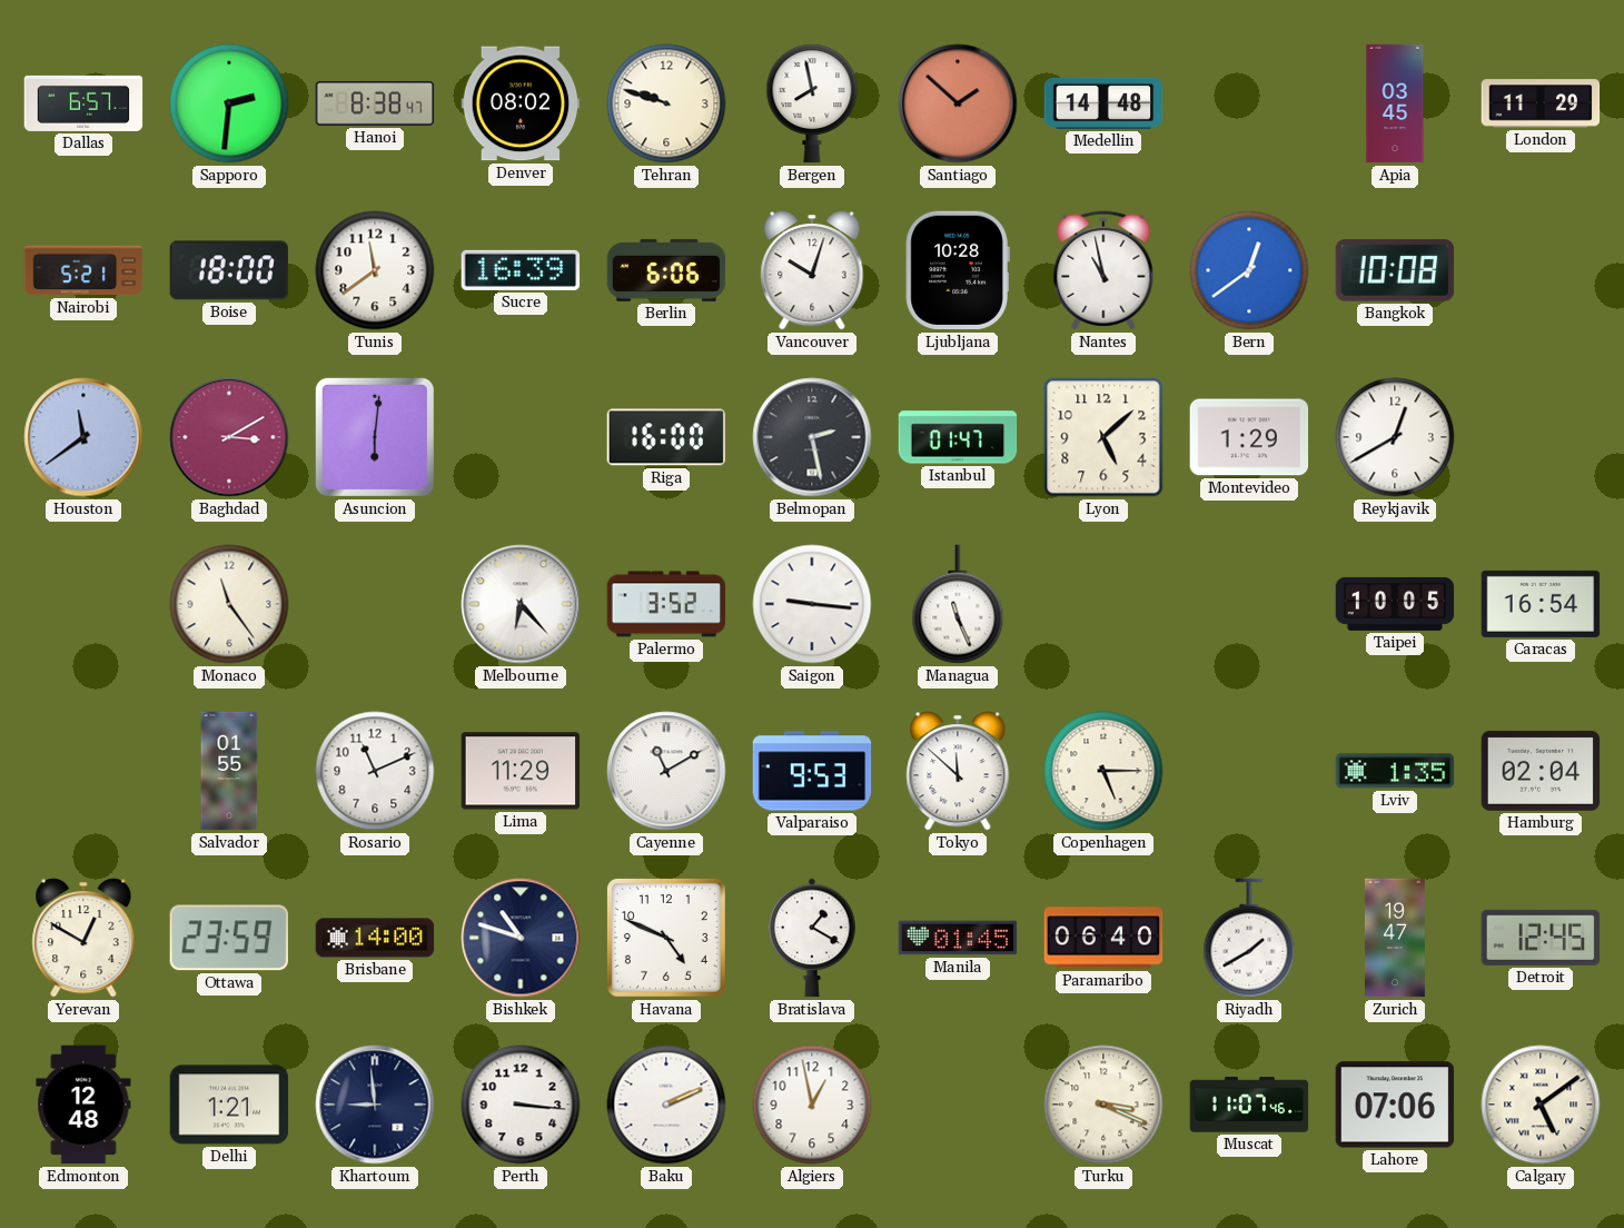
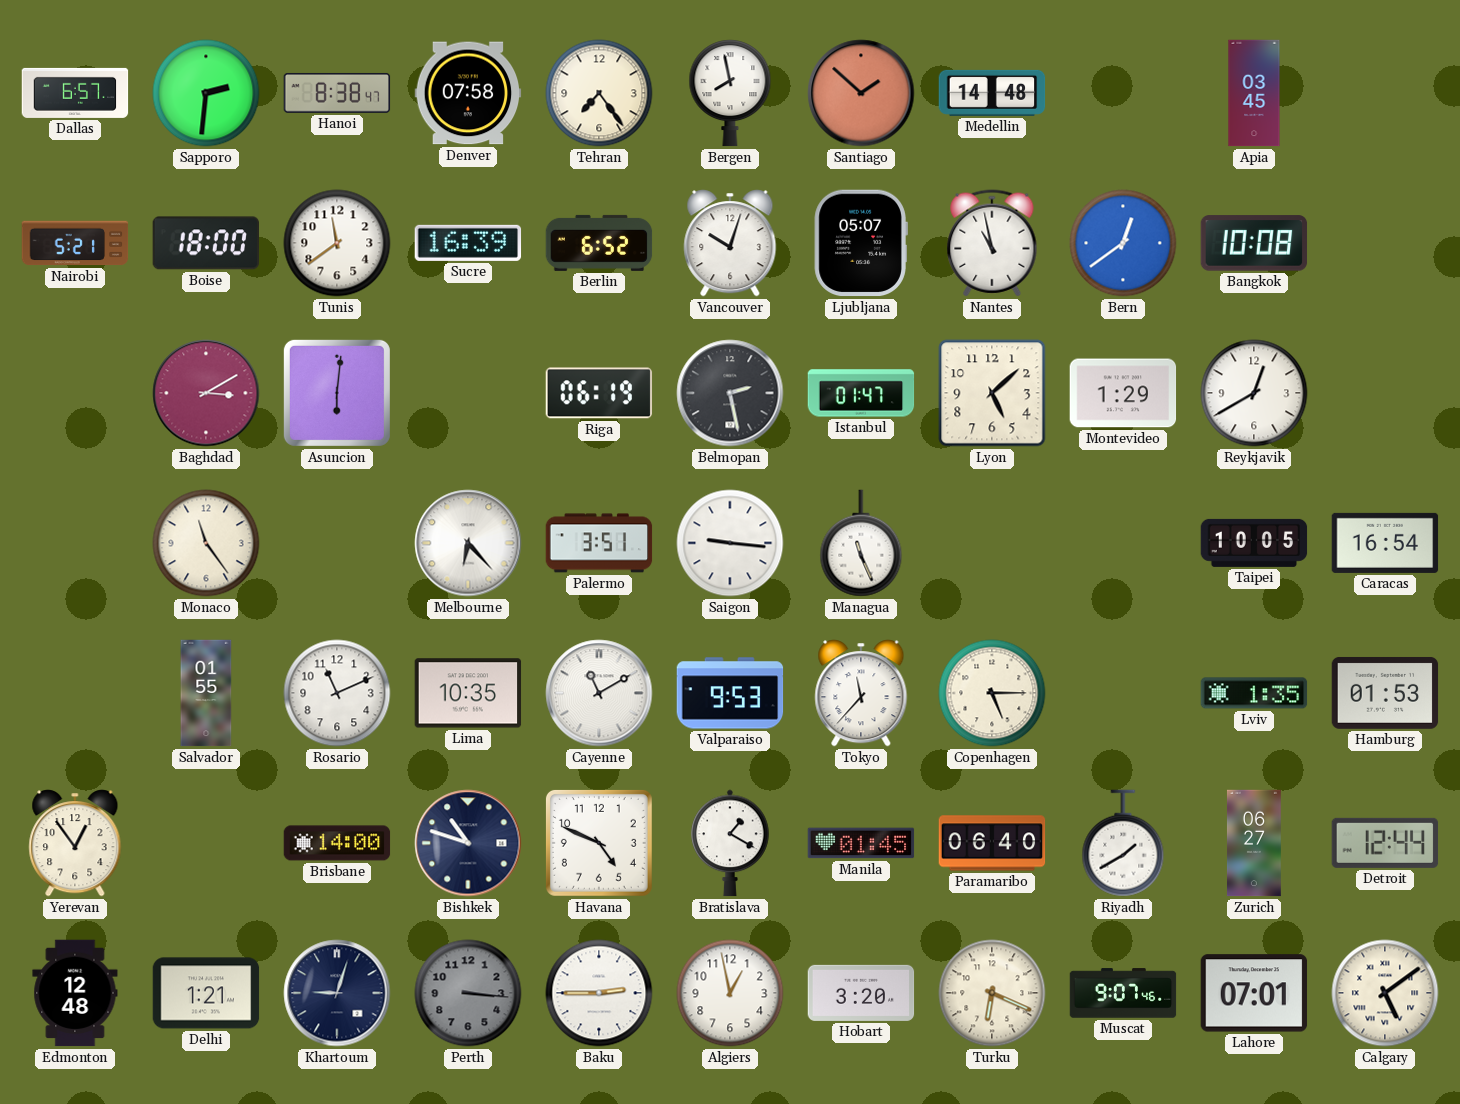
Denver: 08:02 -> 07:58
Tehran: 9:48 -> 7:24
London: 11:29 -> none
Berlin: 6:06 -> 6:52
Ljubljana: 10:28 -> 05:07
Houston: 11:39 -> none
Riga: 16:00 -> 06:19
Palermo: 3:52 -> 3:51
Lima: 11:29 -> 10:35
Tokyo: 11:52 -> 11:37
Hamburg: 02:04 -> 01:53
Yerevan: 12:50 -> 12:54
Ottawa: 23:59 -> none
Zurich: 19:47 -> 06:27
Detroit: 12:45 -> 12:44
Khartoum: 8:59 -> 9:03
Perth dial: white -> grey
Baku: 2:11 -> 2:45
Hobart: none -> 3:20
Turku: 3:19 -> 6:19
Muscat: 11:07 -> 9:07
Lahore: 07:06 -> 07:01
